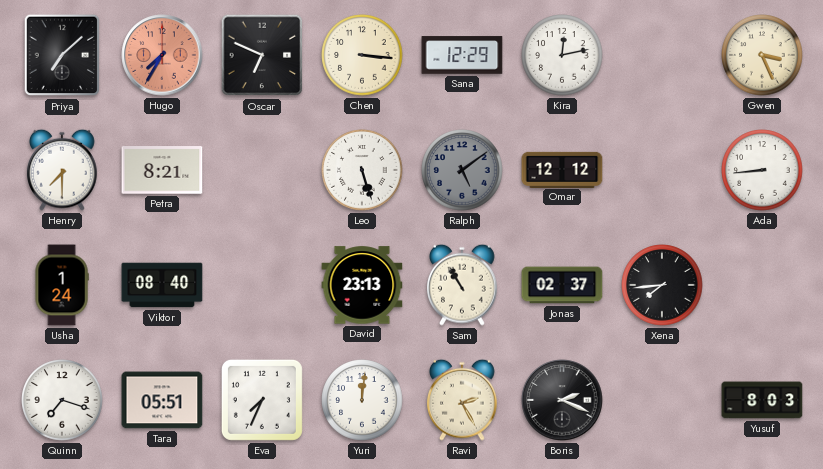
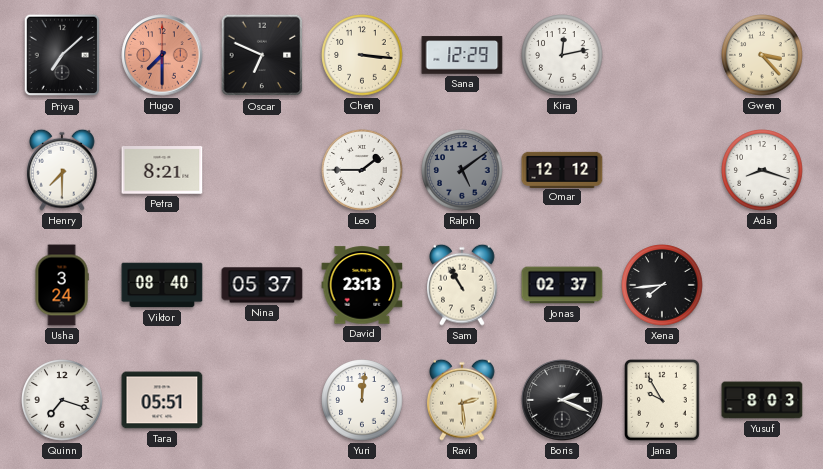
Hugo: 7:35 -> 7:30
Gwen: 3:26 -> 3:23
Leo: 5:27 -> 1:45
Ada: 8:44 -> 8:18
Usha: 1:24 -> 3:24
Nina: none -> 05:37
Eva: 7:34 -> none
Ravi: 2:25 -> 2:29
Jana: none -> 9:55
